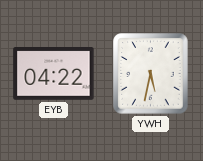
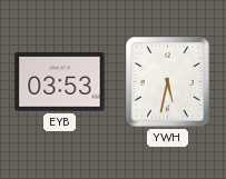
EYB: 04:22 -> 03:53
